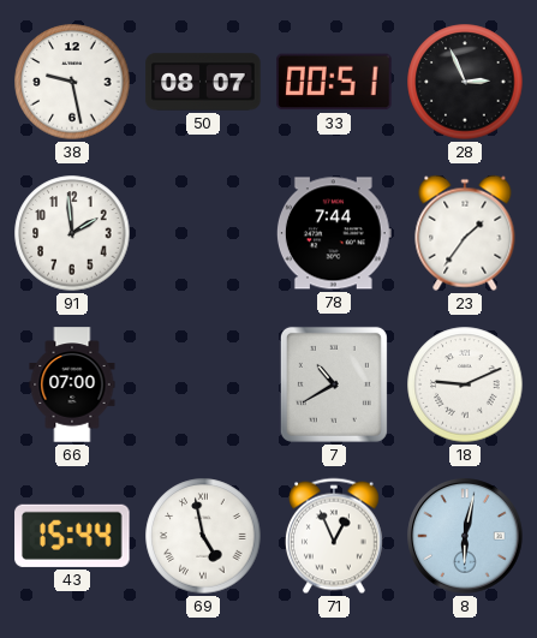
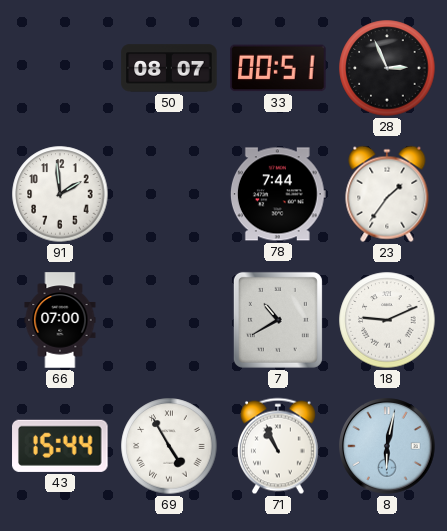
38: 9:28 -> none
69: 4:58 -> 4:55
71: 12:56 -> 10:56
